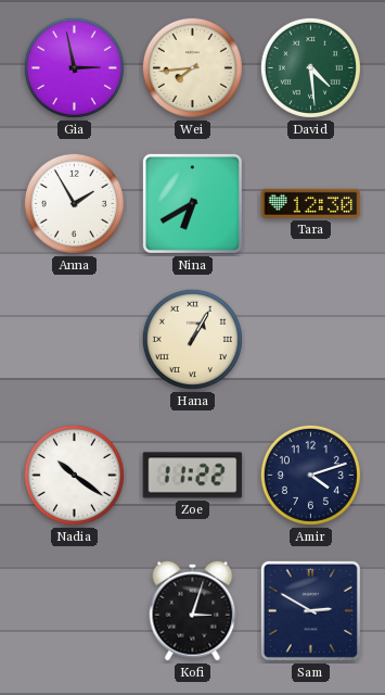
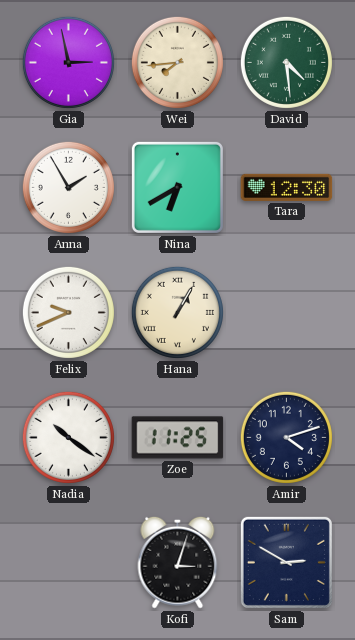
Felix: none -> 9:41
Zoe: 11:22 -> 11:25
